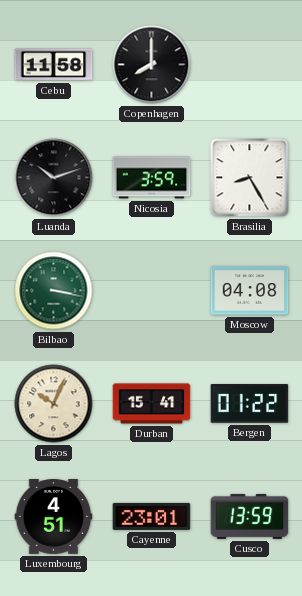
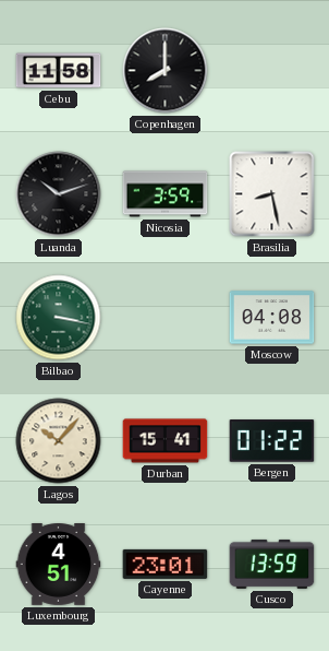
Brasilia: 8:25 -> 8:28
Lagos: 10:04 -> 10:07
